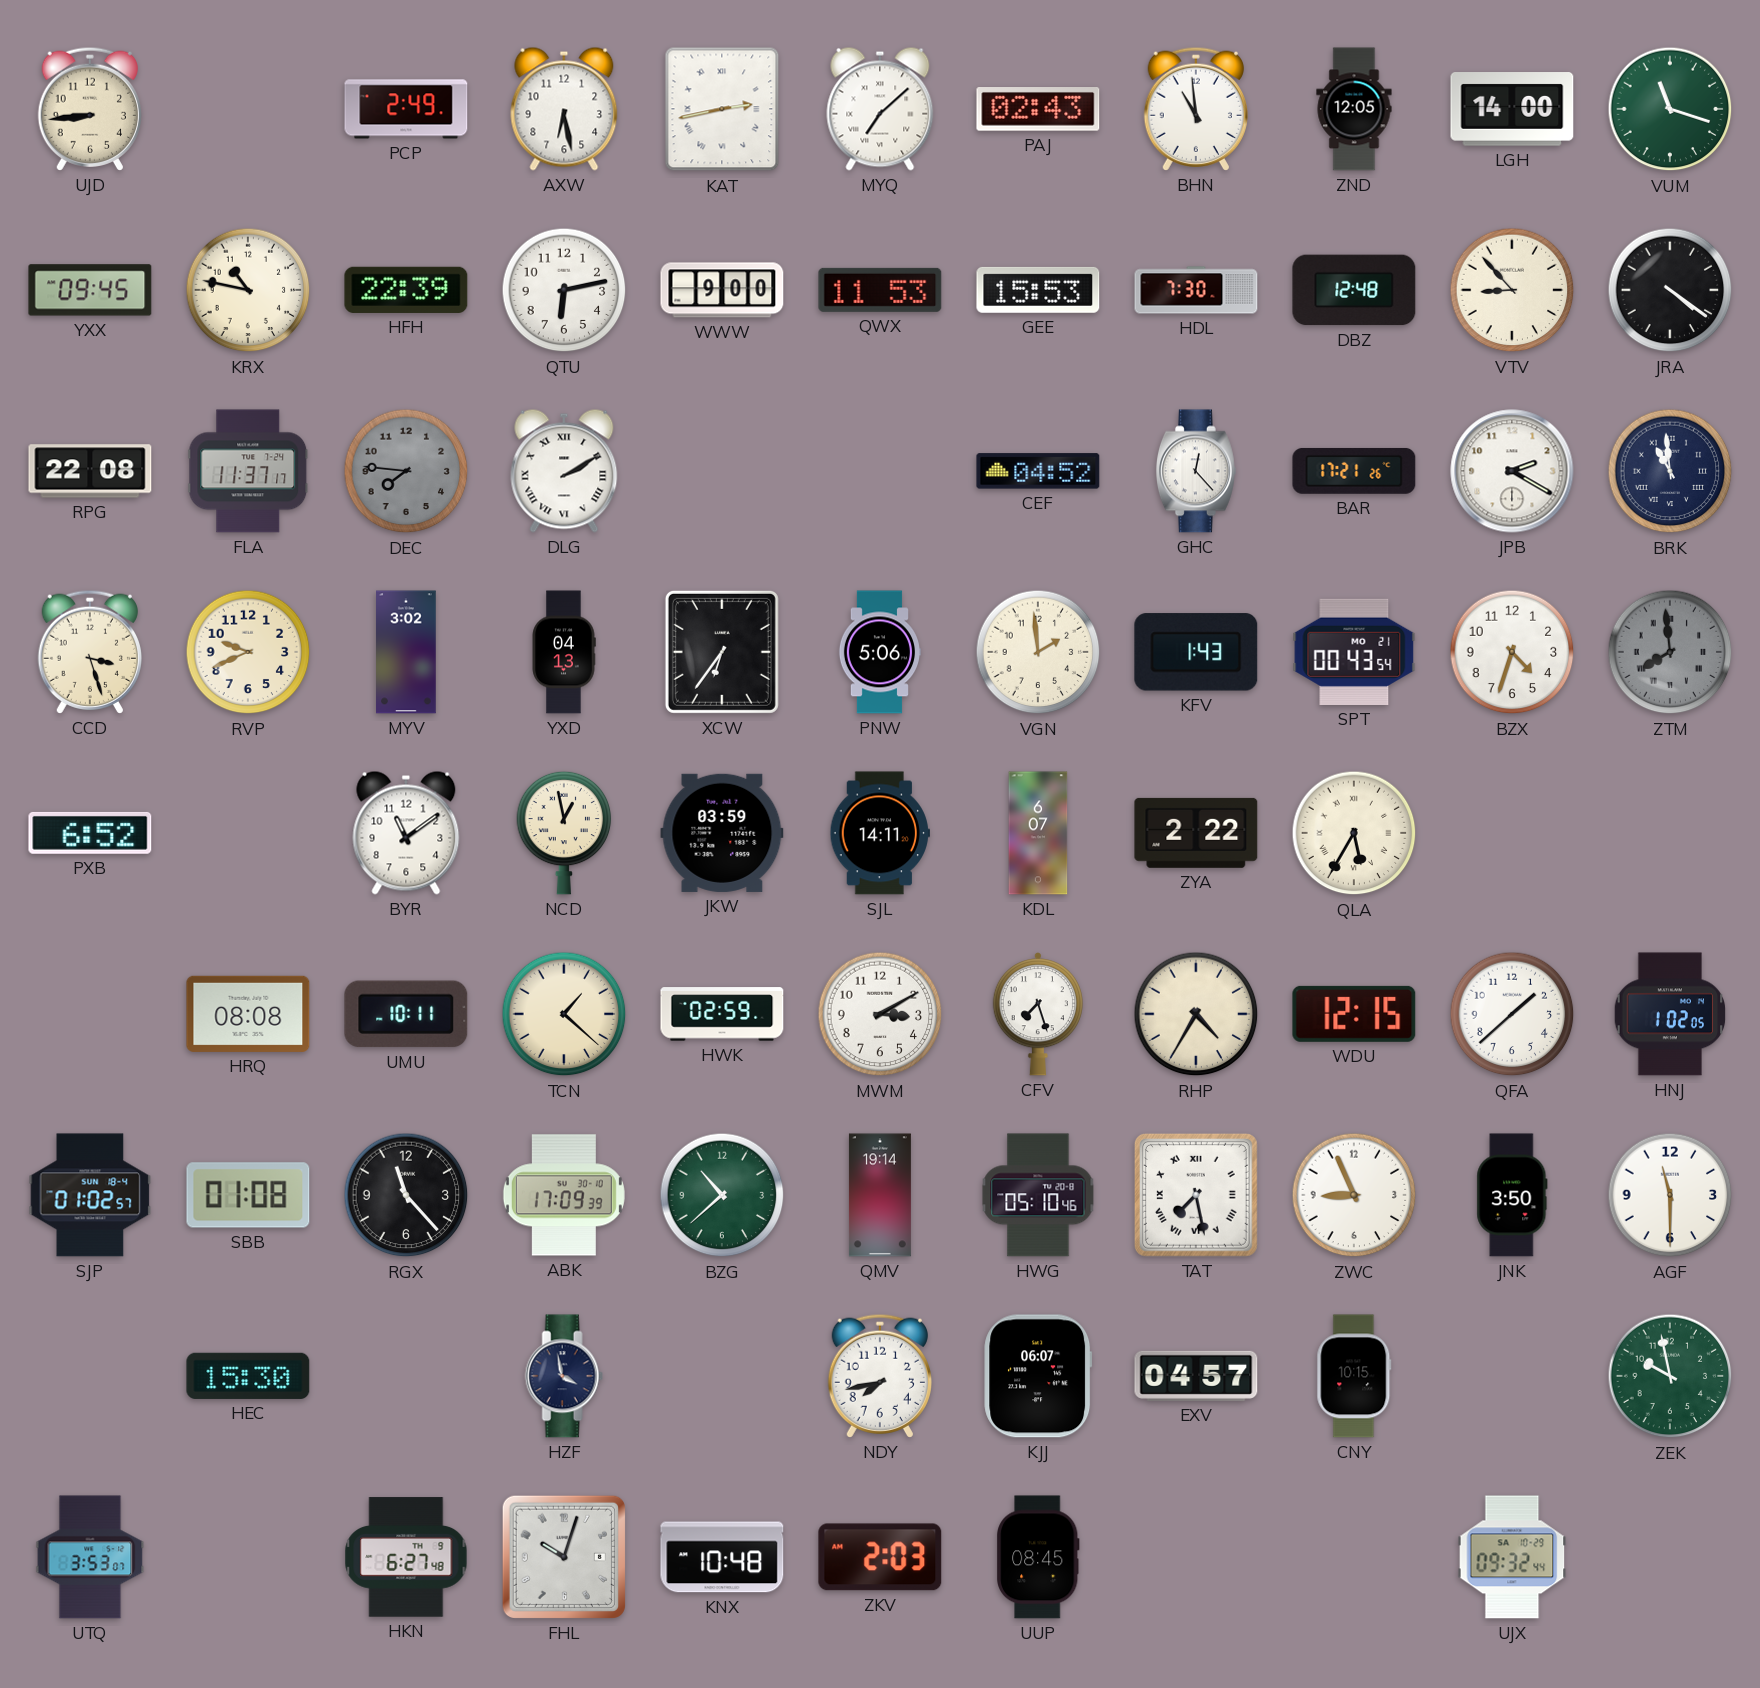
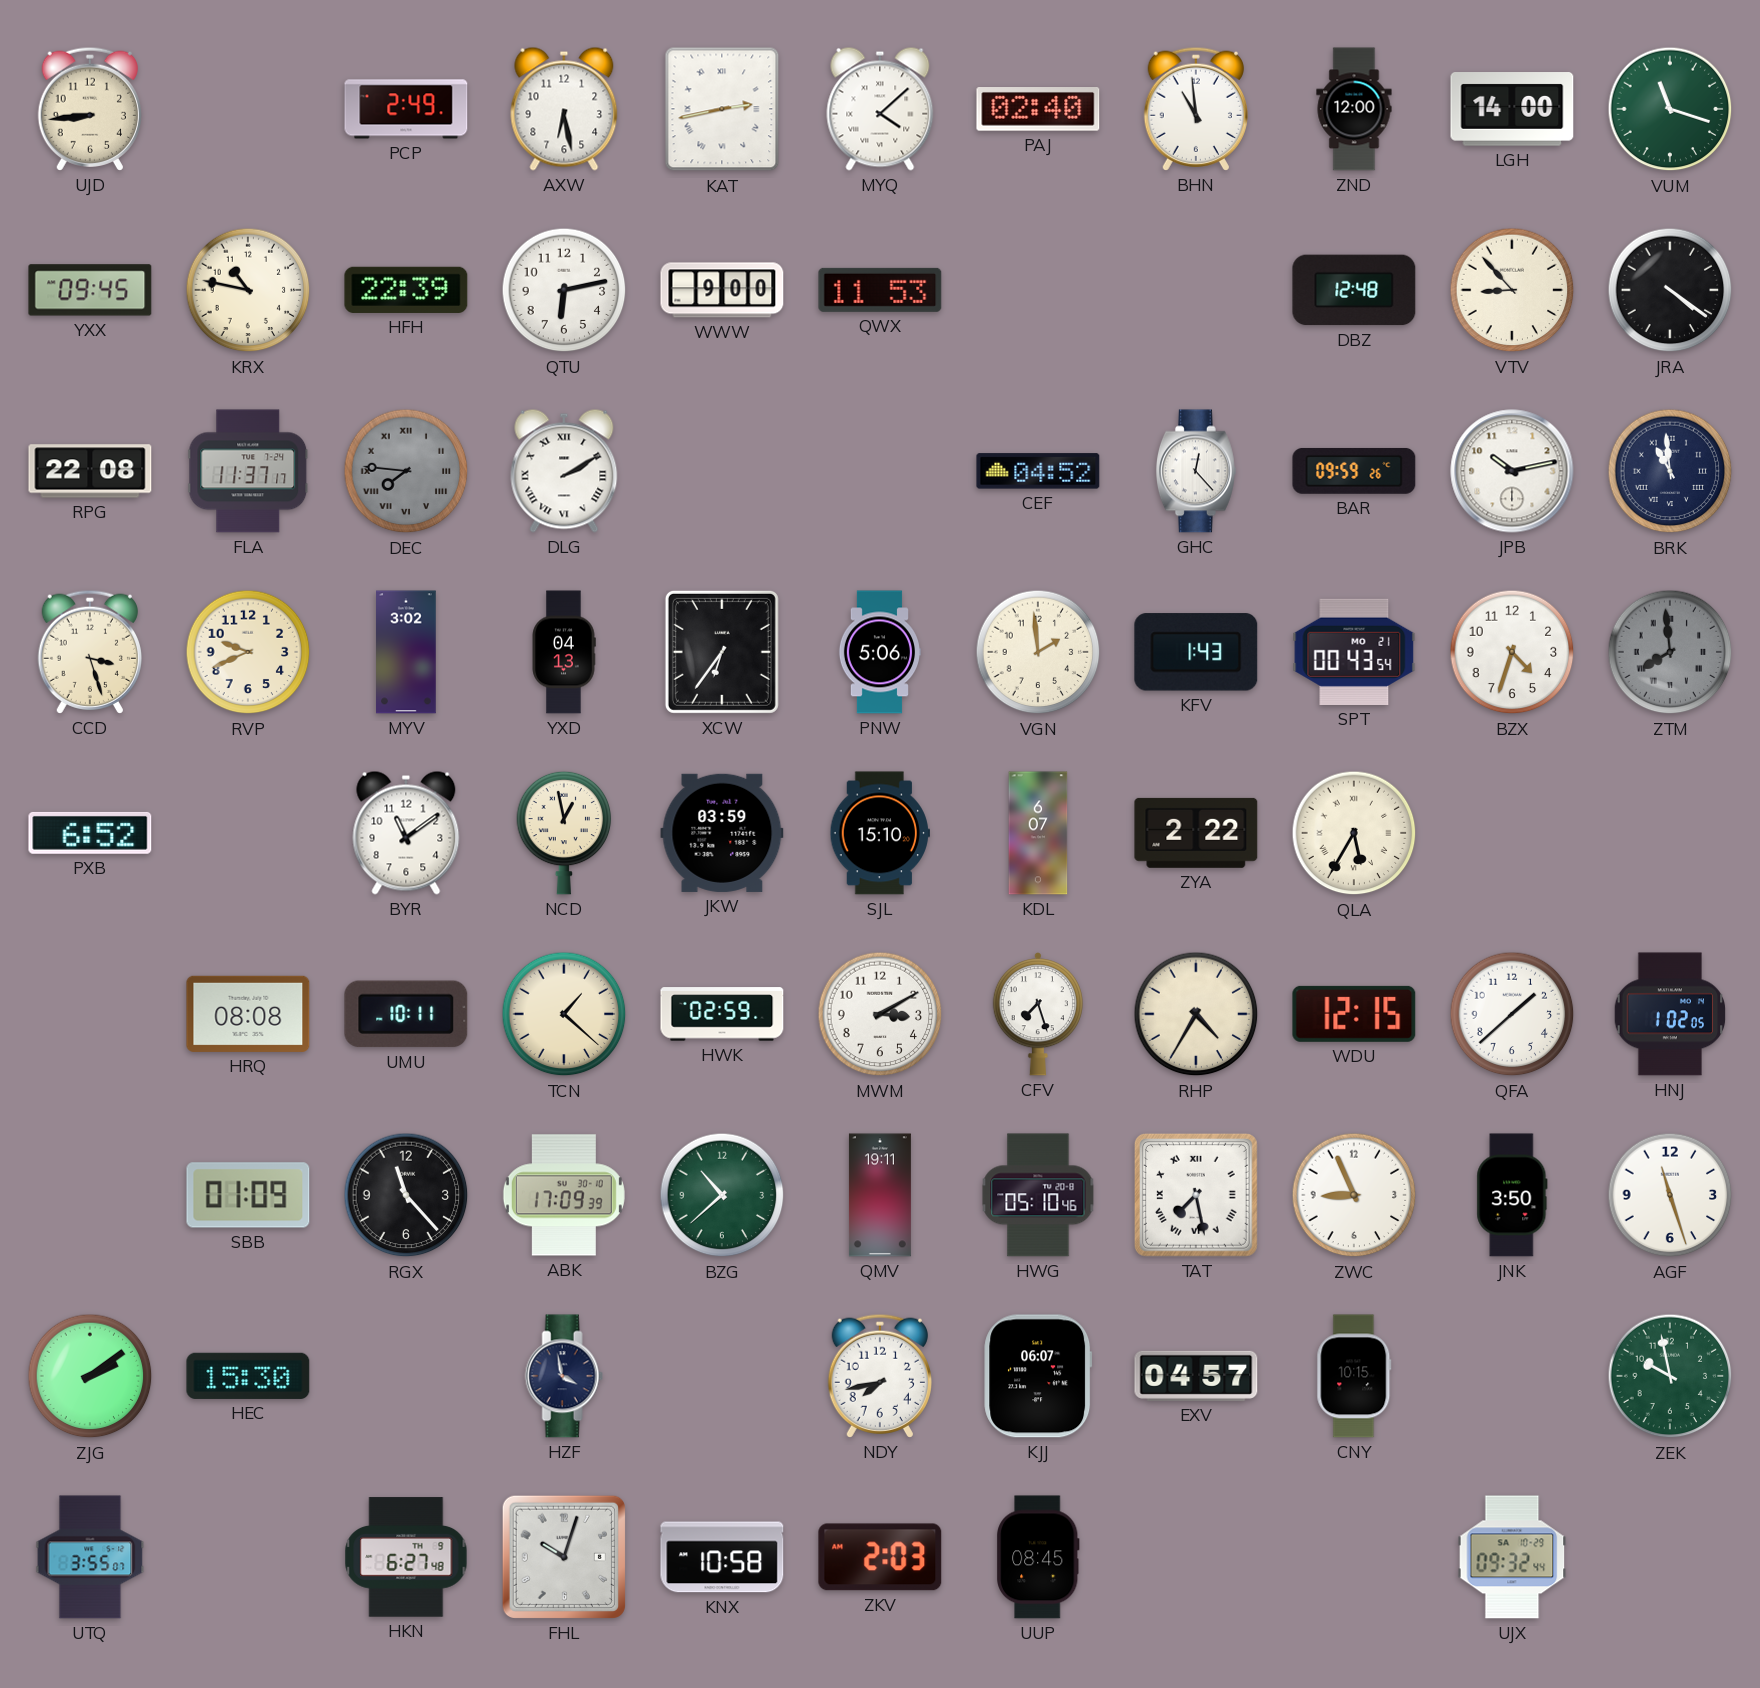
MYQ: 7:08 -> 4:08
PAJ: 02:43 -> 02:40
ZND: 12:05 -> 12:00
GEE: 15:53 -> none
HDL: 7:30 -> none
DEC numerals: Arabic -> Roman
BAR: 17:21 -> 09:59
JPB: 2:20 -> 10:13
SJL: 14:11 -> 15:10
SJP: 01:02 -> none
SBB: 01:08 -> 01:09
QMV: 19:14 -> 19:11
AGF: 11:30 -> 11:27
ZJG: none -> 2:09
UTQ: 3:53 -> 3:55
KNX: 10:48 -> 10:58
